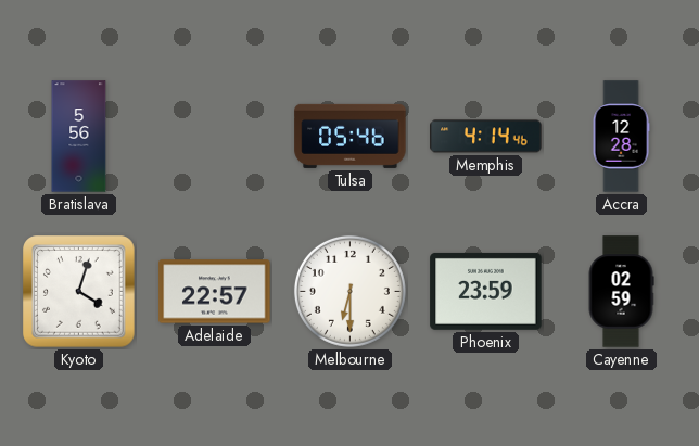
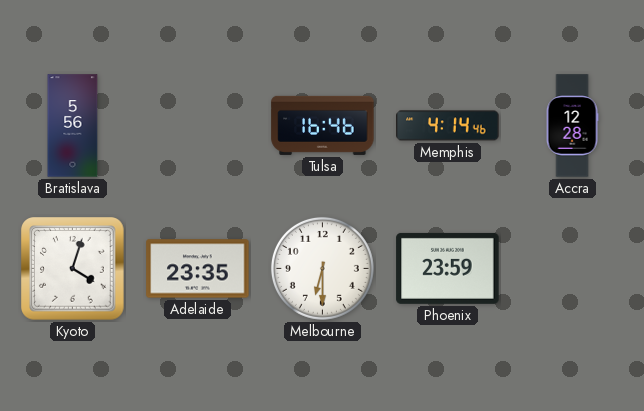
Tulsa: 05:46 -> 16:46
Adelaide: 22:57 -> 23:35
Cayenne: 02:59 -> none
